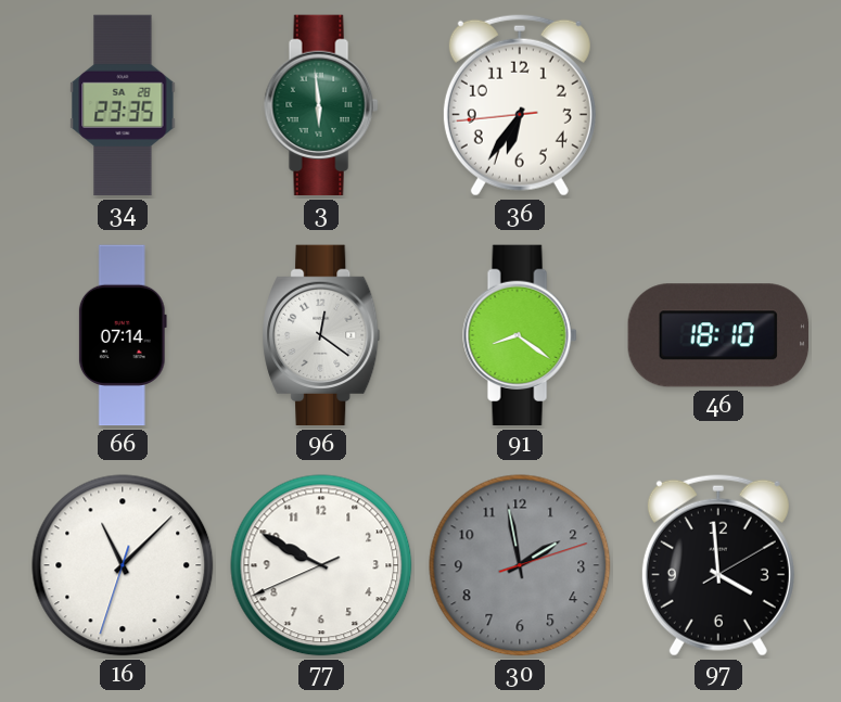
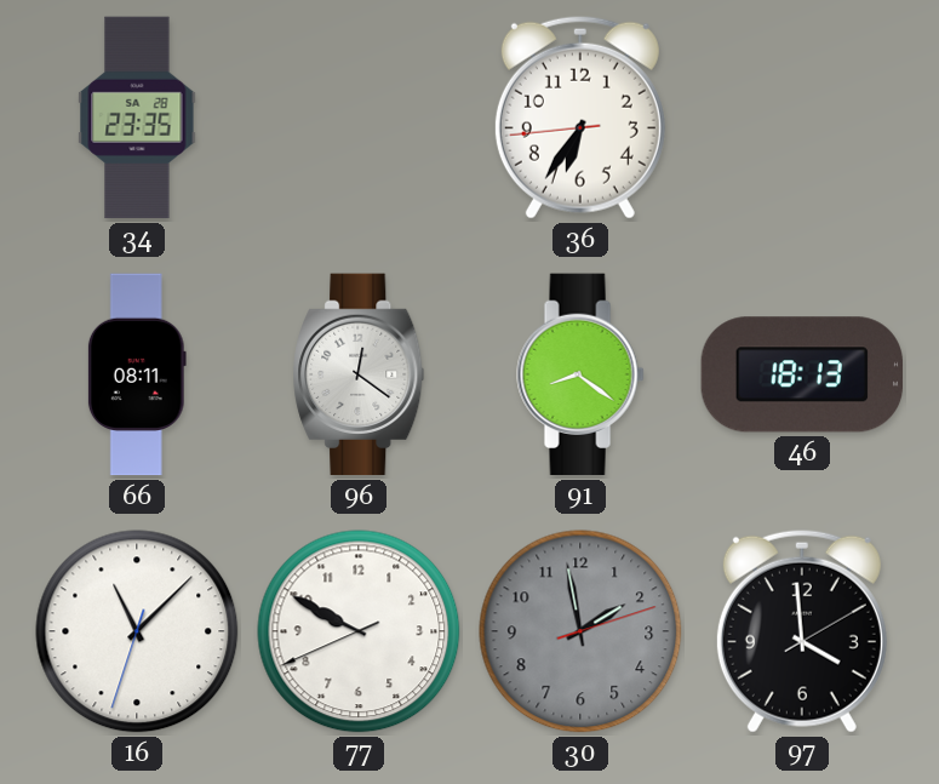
3: 5:59 -> none
66: 07:14 -> 08:11
46: 18:10 -> 18:13
